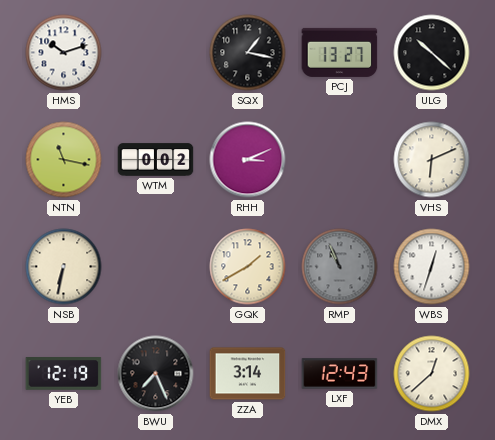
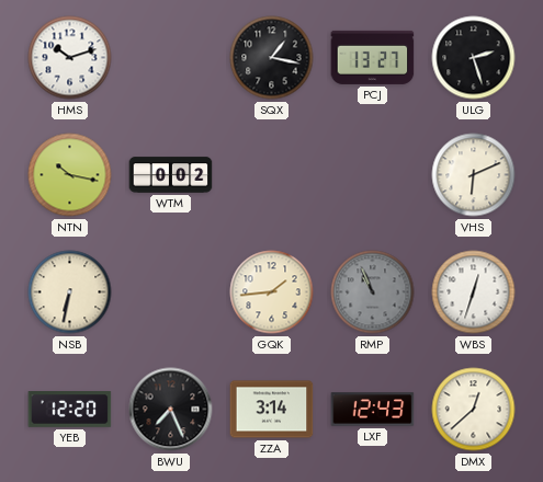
ULG: 10:22 -> 2:27
NTN: 11:17 -> 10:17
RHH: 3:11 -> none
GQK: 1:40 -> 1:44
YEB: 12:19 -> 12:20
